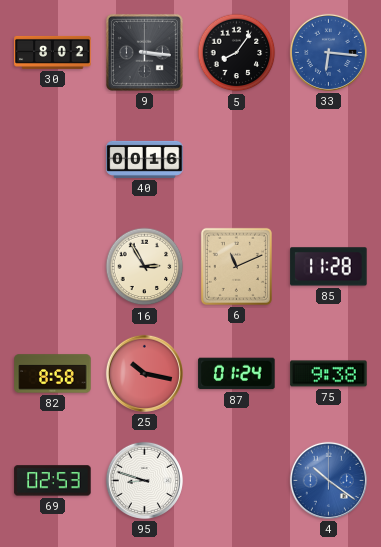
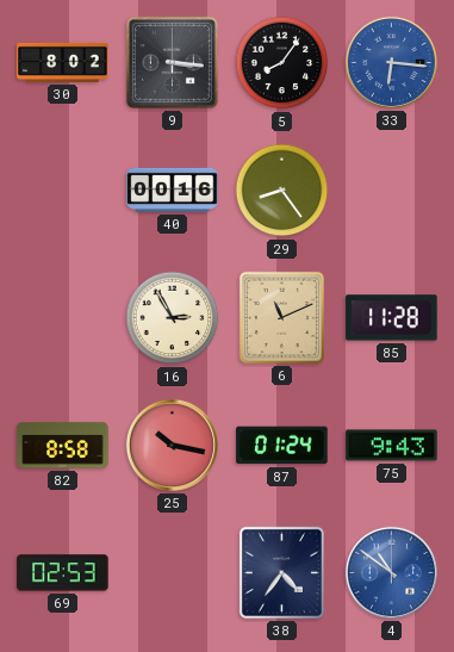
29: none -> 8:24
75: 9:38 -> 9:43
95: 8:48 -> none
38: none -> 4:36
4: 10:21 -> 10:51
